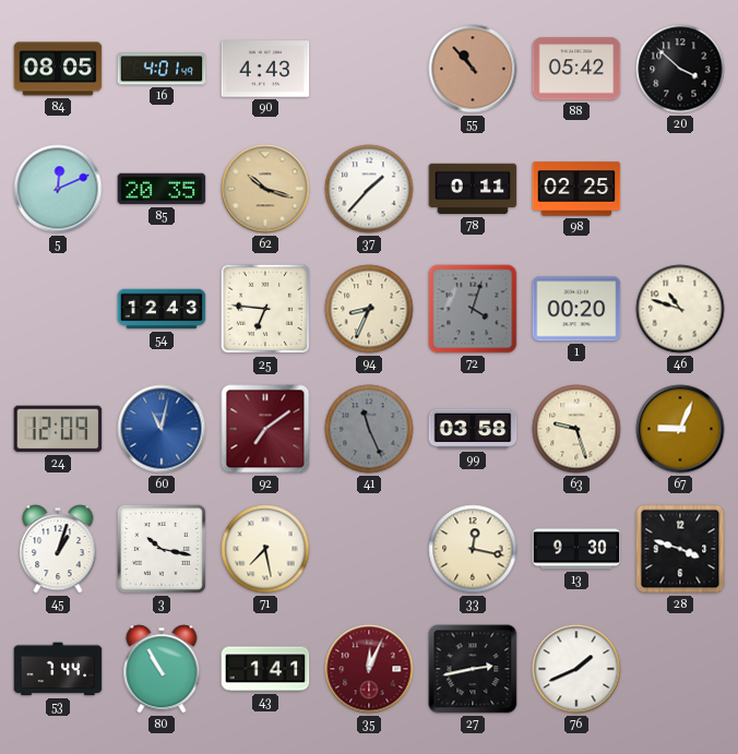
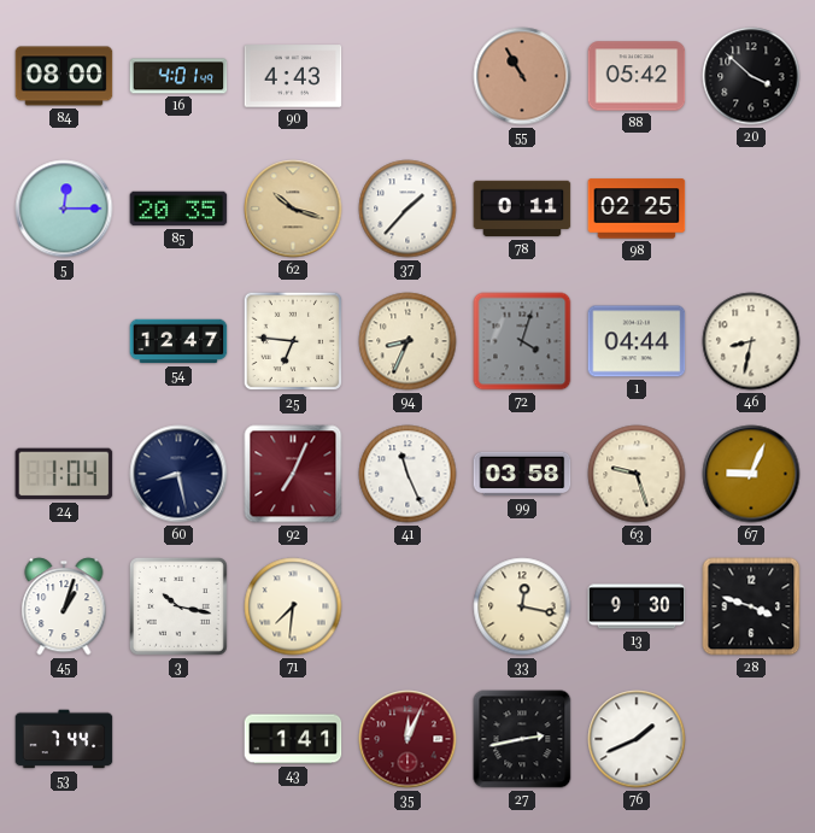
84: 08:05 -> 08:00
55: 10:53 -> 10:55
5: 12:11 -> 12:15
54: 12:43 -> 12:47
1: 00:20 -> 04:44
46: 10:48 -> 8:32
24: 12:09 -> 1:04
60: 11:02 -> 8:28
60 dial: blue -> navy
92: 7:09 -> 7:04
41 dial: grey -> white
71: 7:28 -> 7:31
80: 10:55 -> none
